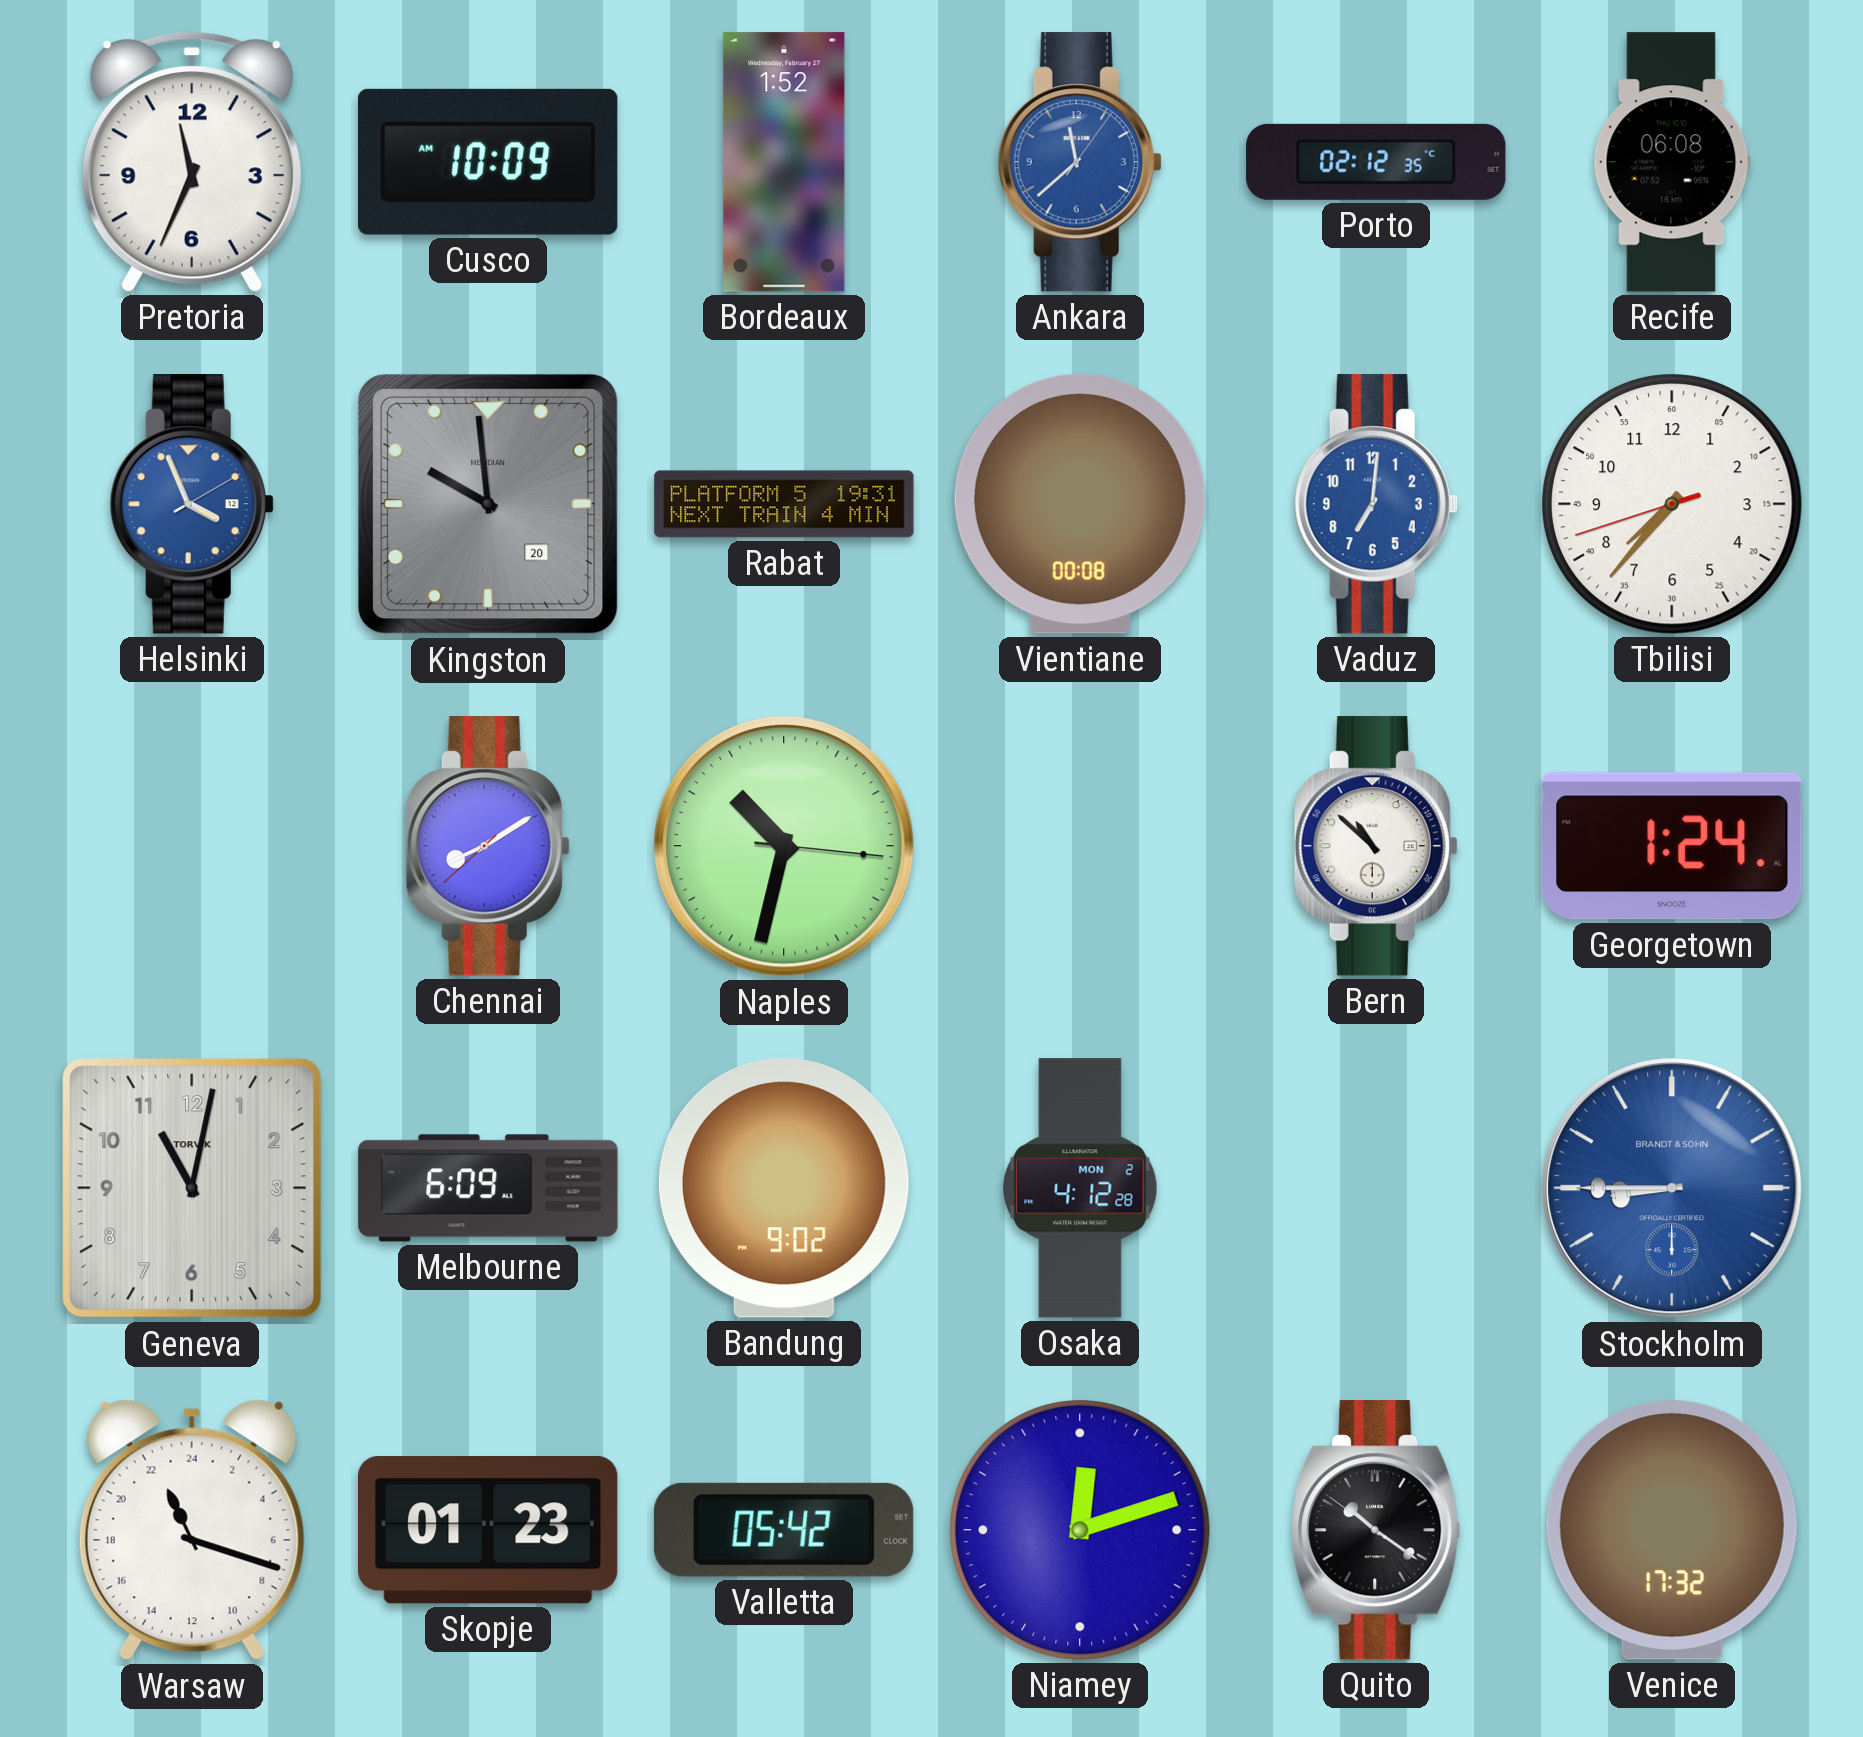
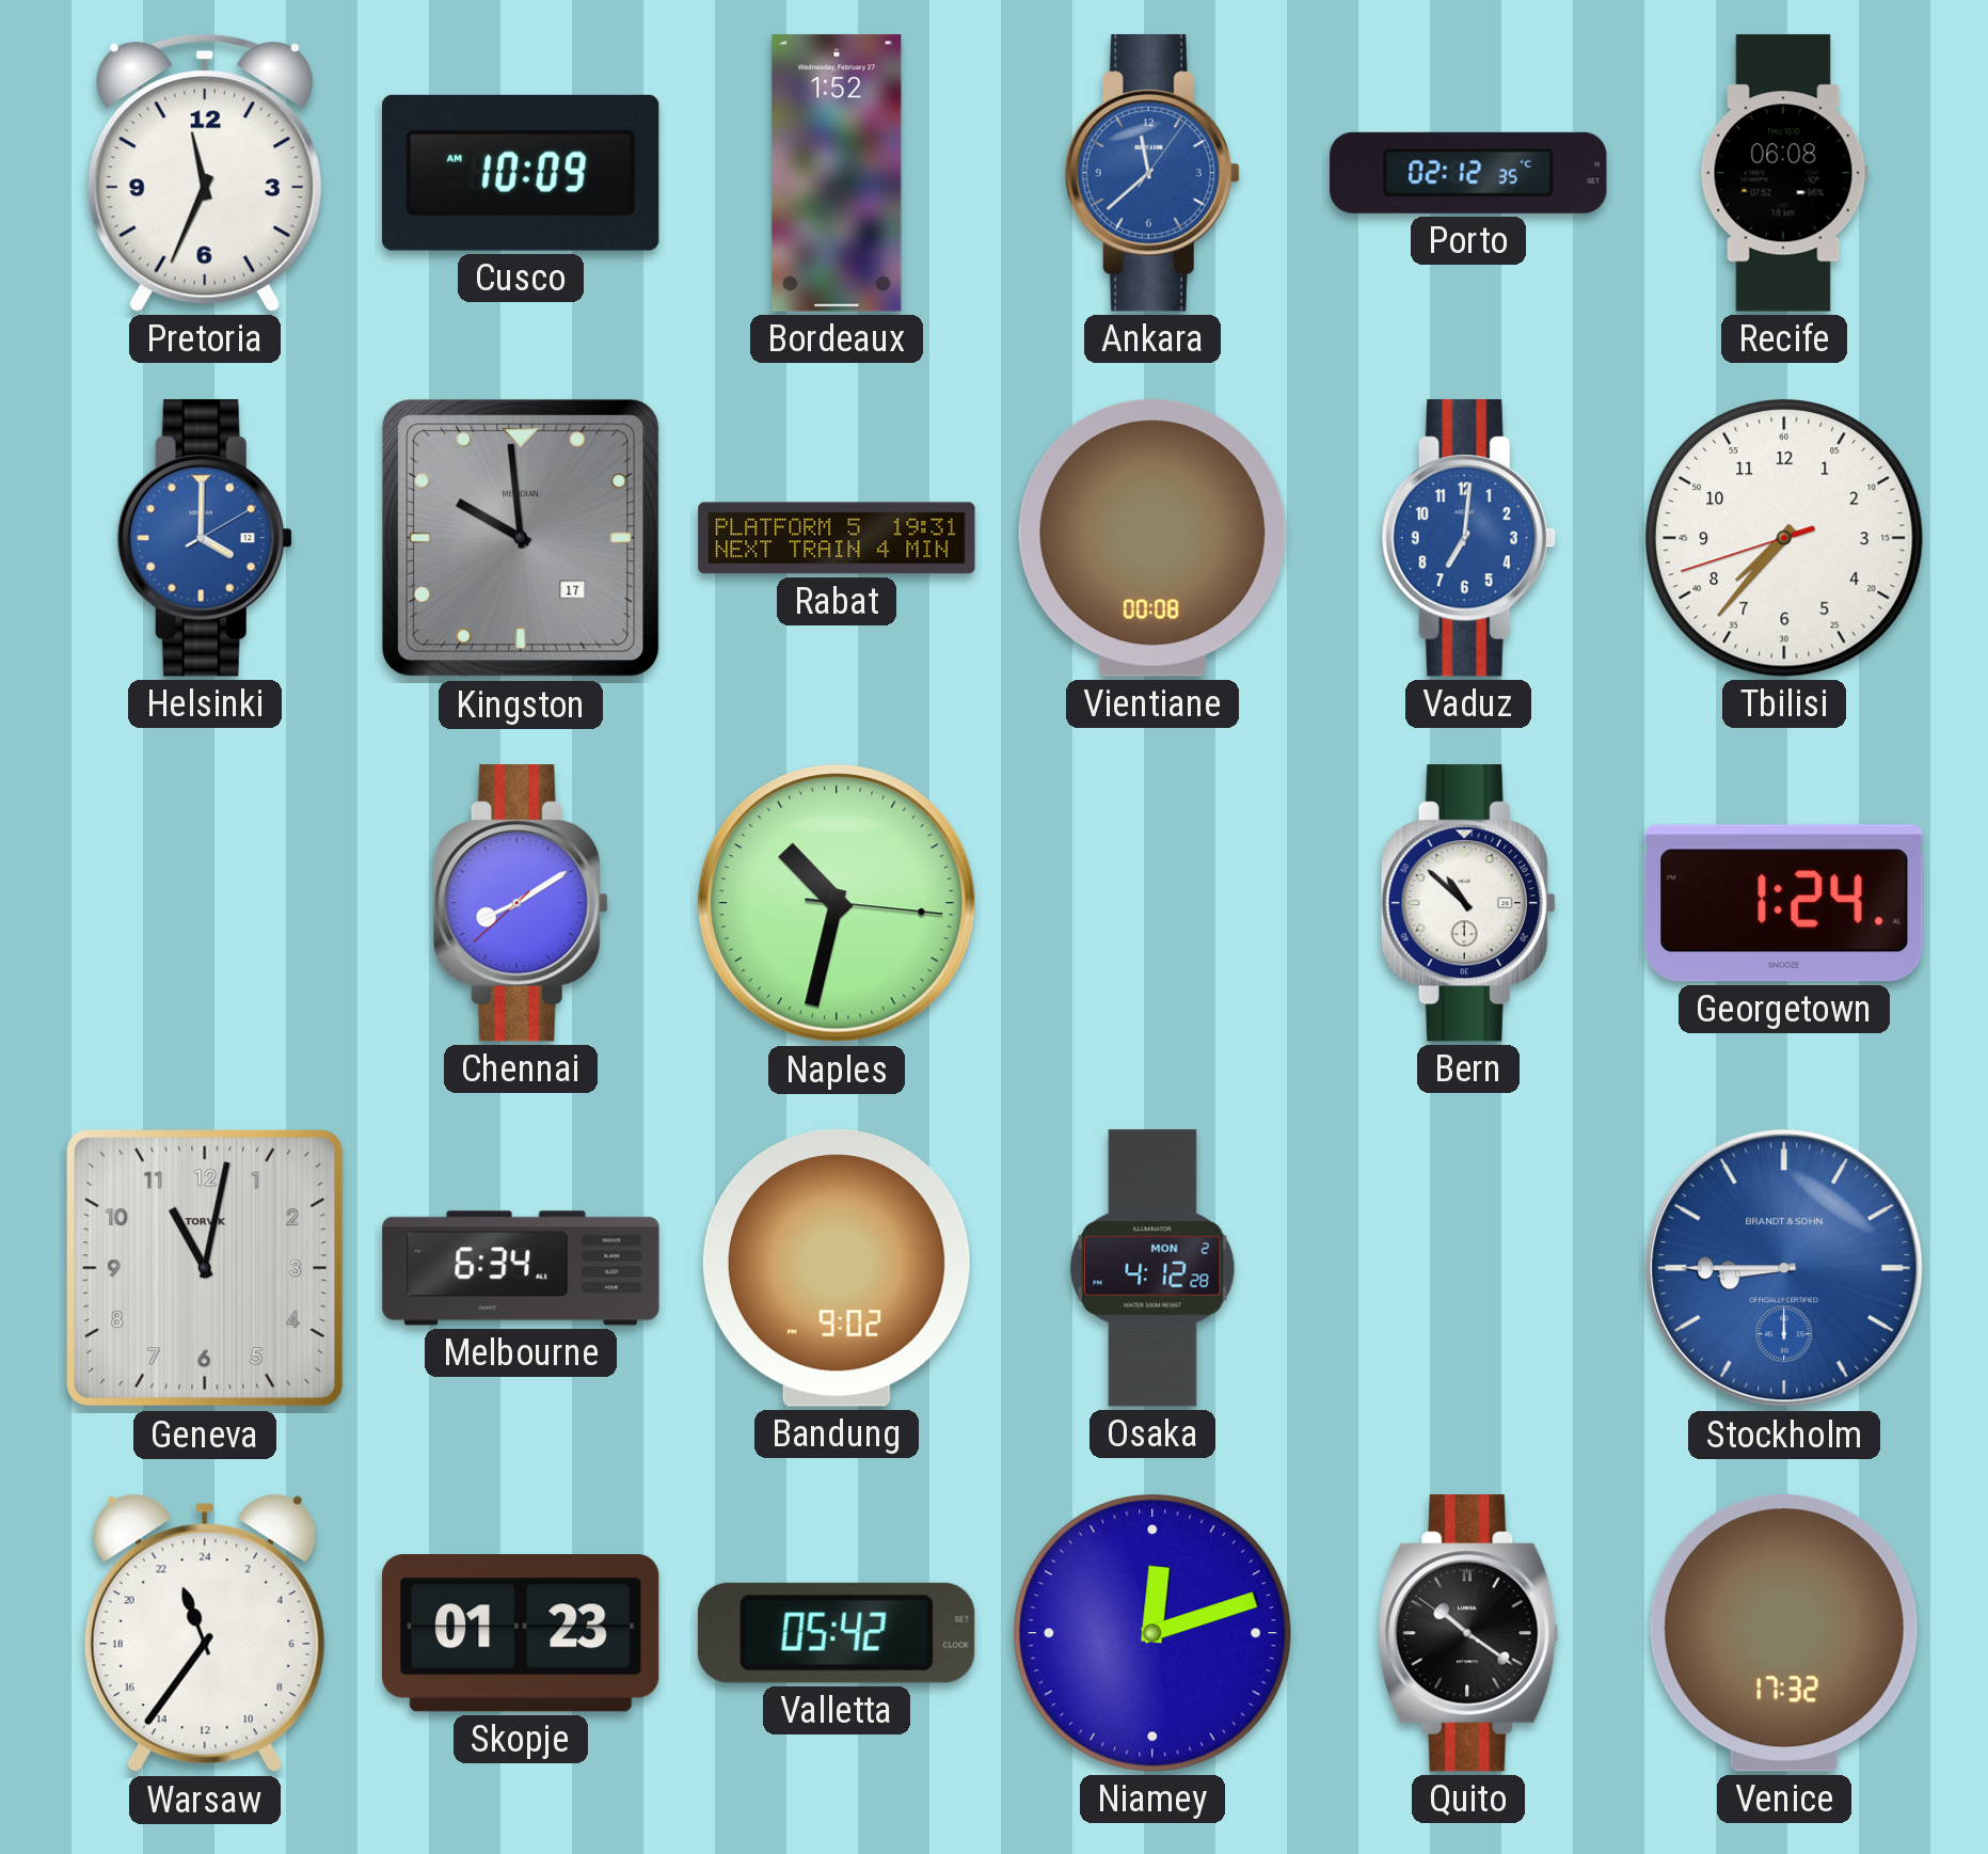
Helsinki: 3:56 -> 4:00
Kingston date: 20 -> 17
Melbourne: 6:09 -> 6:34
Warsaw: 22:18 -> 22:36
